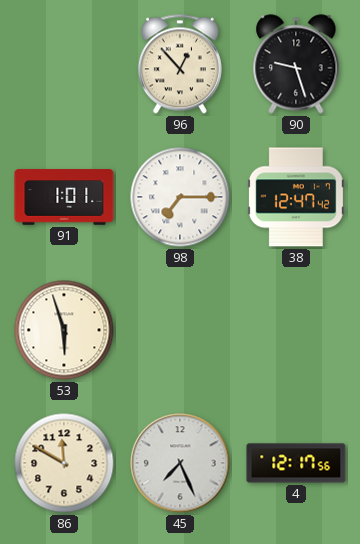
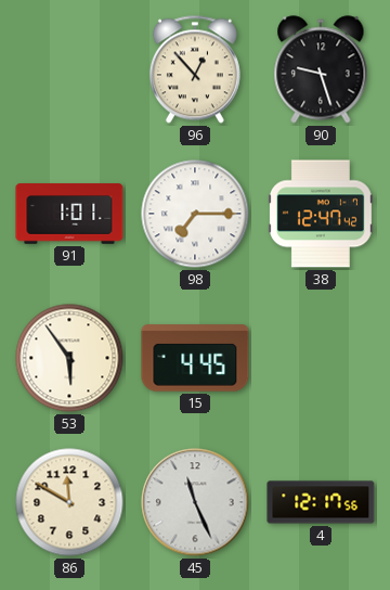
53: 5:57 -> 5:54
15: none -> 4:45
45: 7:26 -> 11:26
